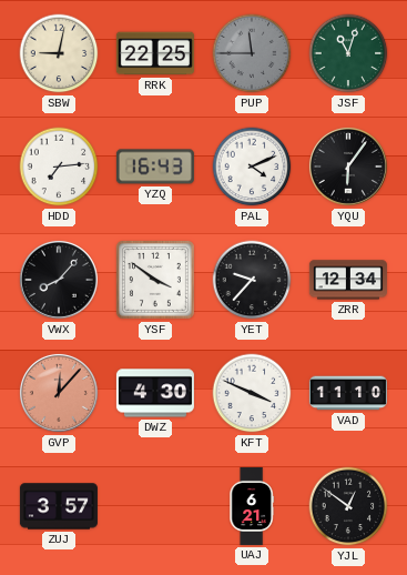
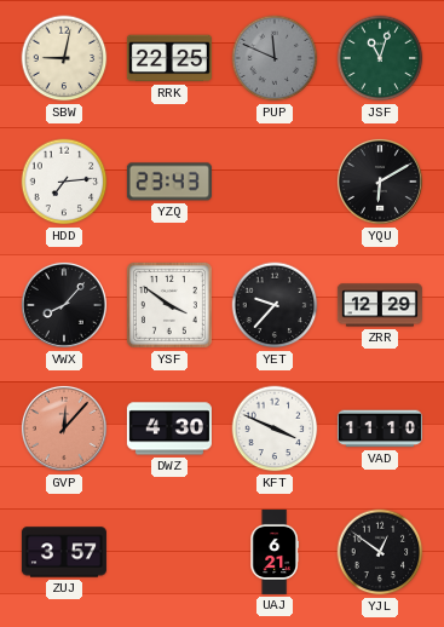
PUP: 11:45 -> 11:49
YZQ: 16:43 -> 23:43
PAL: 4:11 -> none
YQU: 6:06 -> 6:10
ZRR: 12:34 -> 12:29
